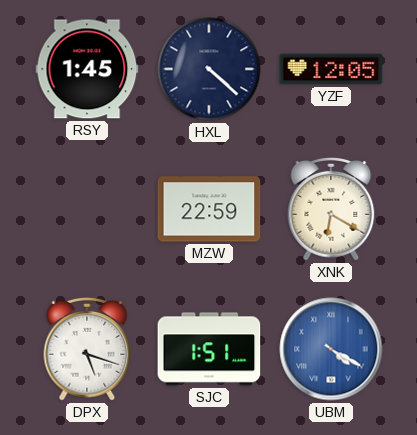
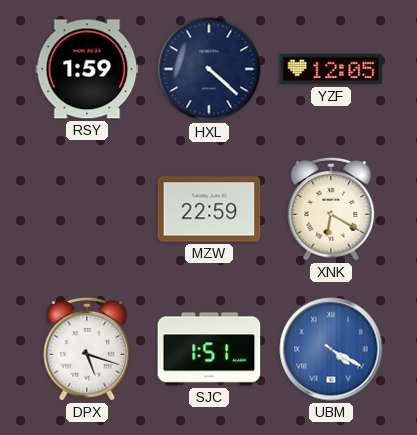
RSY: 1:45 -> 1:59
